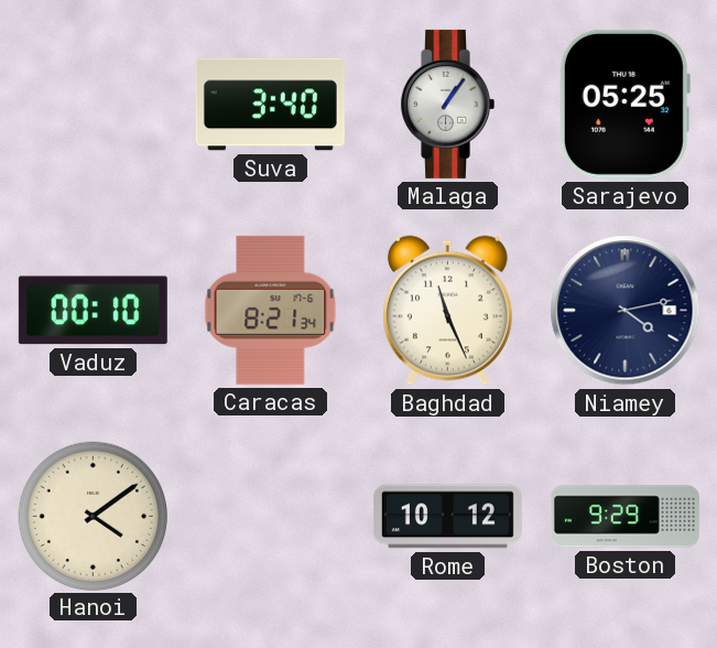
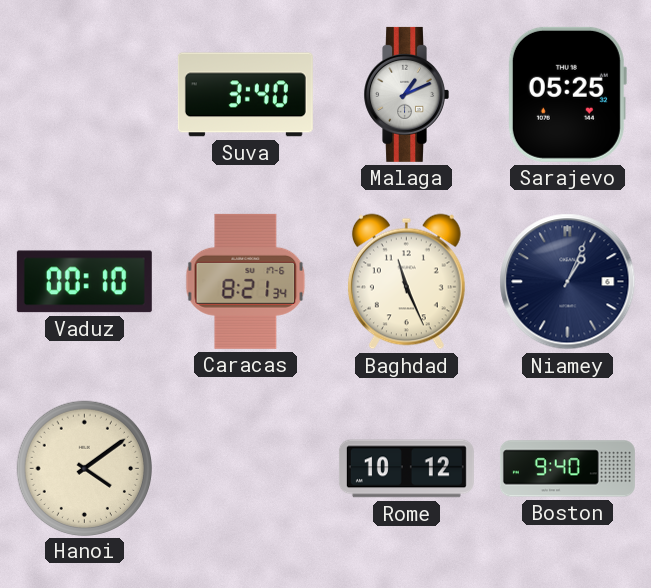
Malaga: 1:06 -> 1:11
Niamey: 4:13 -> 1:04
Boston: 9:29 -> 9:40
